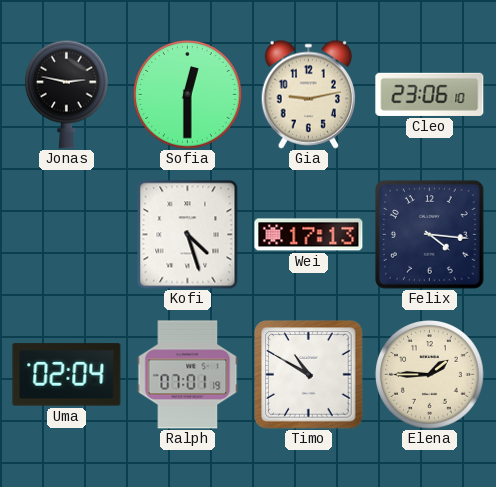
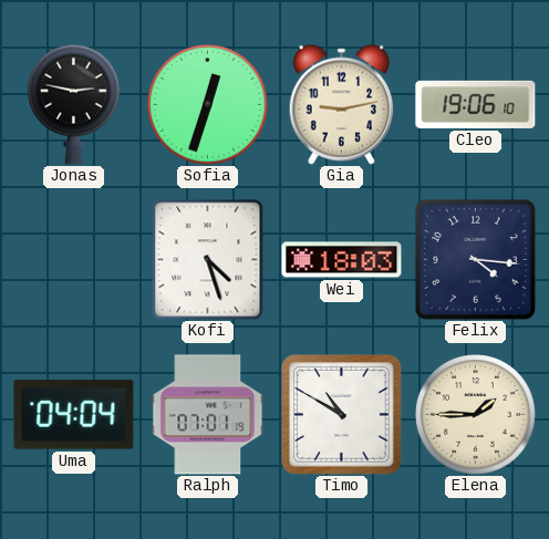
Sofia: 12:30 -> 12:33
Cleo: 23:06 -> 19:06
Wei: 17:13 -> 18:03
Uma: 02:04 -> 04:04
